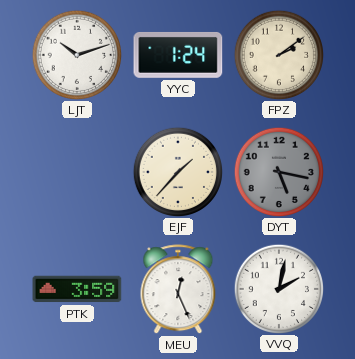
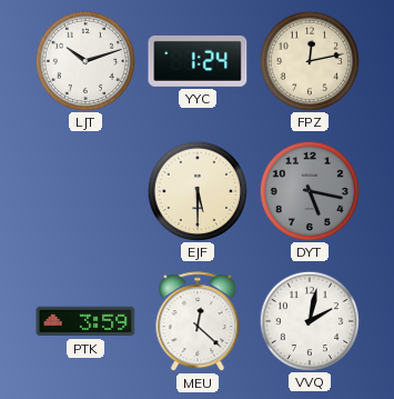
FPZ: 2:09 -> 12:13
EJF: 1:37 -> 5:30
MEU: 12:26 -> 12:22
